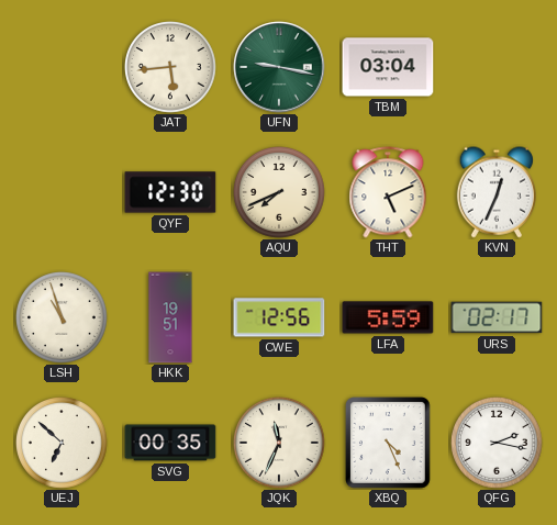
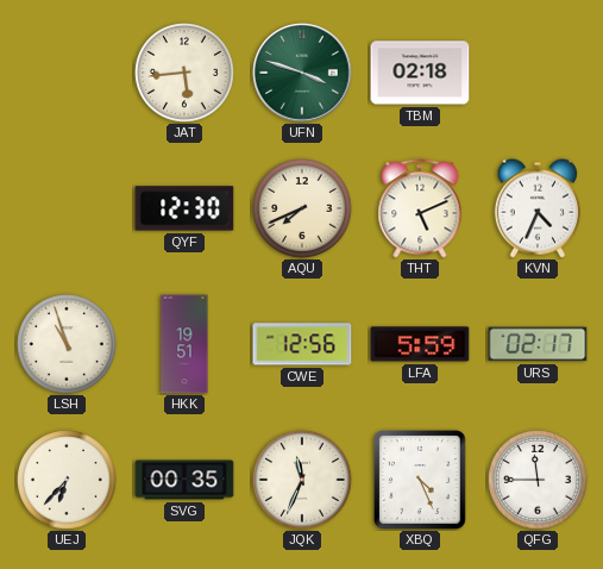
UFN: 9:17 -> 3:48
TBM: 03:04 -> 02:18
KVN: 12:34 -> 4:34
UEJ: 6:52 -> 6:37
QFG: 2:17 -> 11:45
